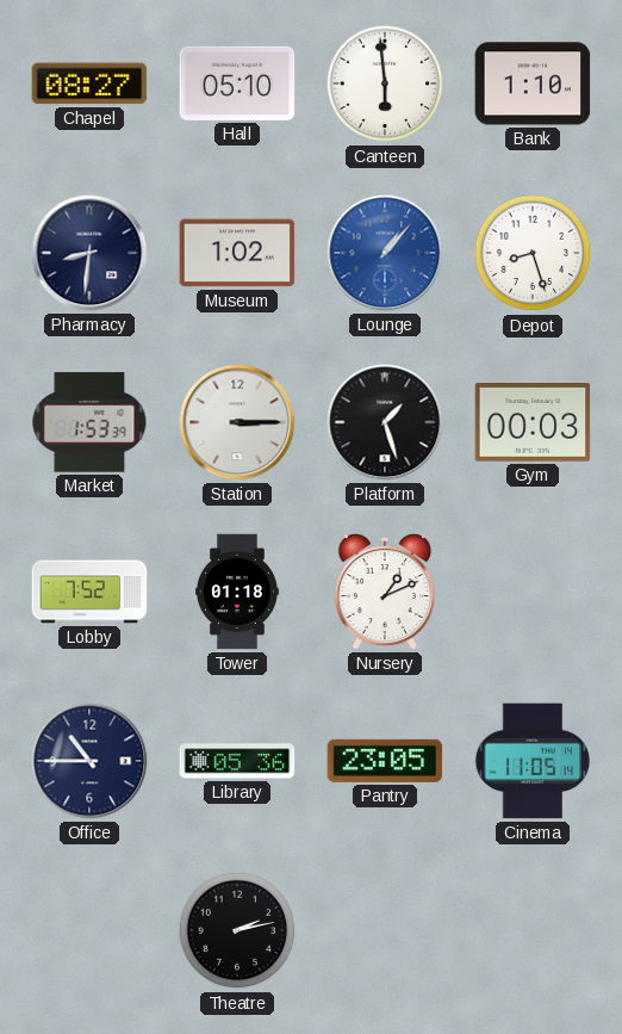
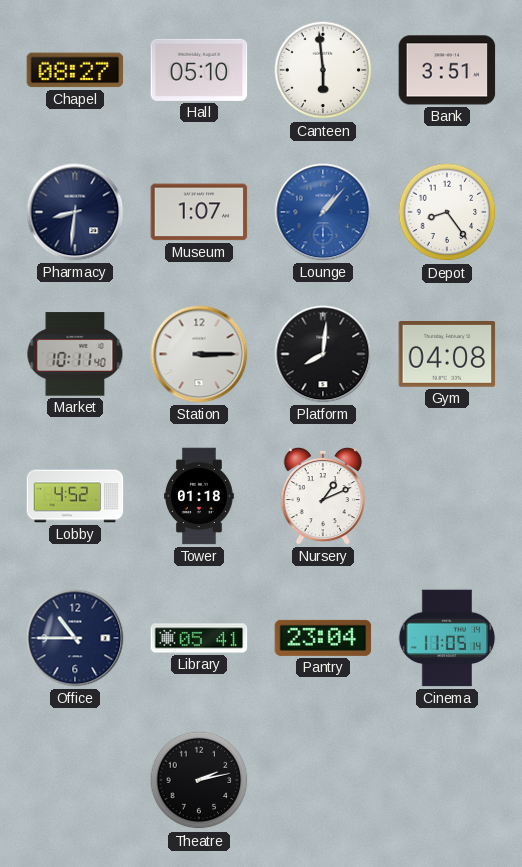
Bank: 1:10 -> 3:51
Museum: 1:02 -> 1:07
Depot: 8:27 -> 8:24
Market: 1:53 -> 10:11
Platform: 1:27 -> 8:01
Gym: 00:03 -> 04:08
Lobby: 7:52 -> 4:52
Library: 05:36 -> 05:41
Pantry: 23:05 -> 23:04
